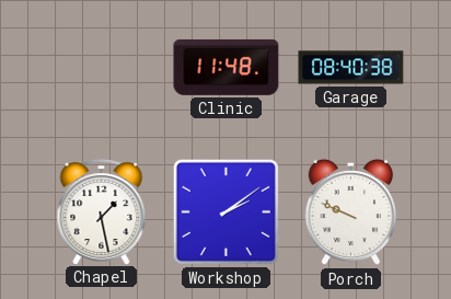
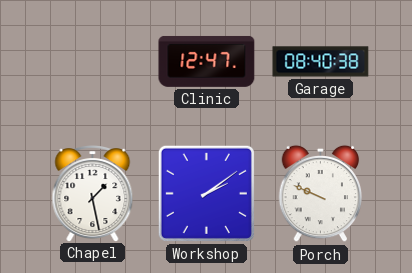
Clinic: 11:48 -> 12:47
